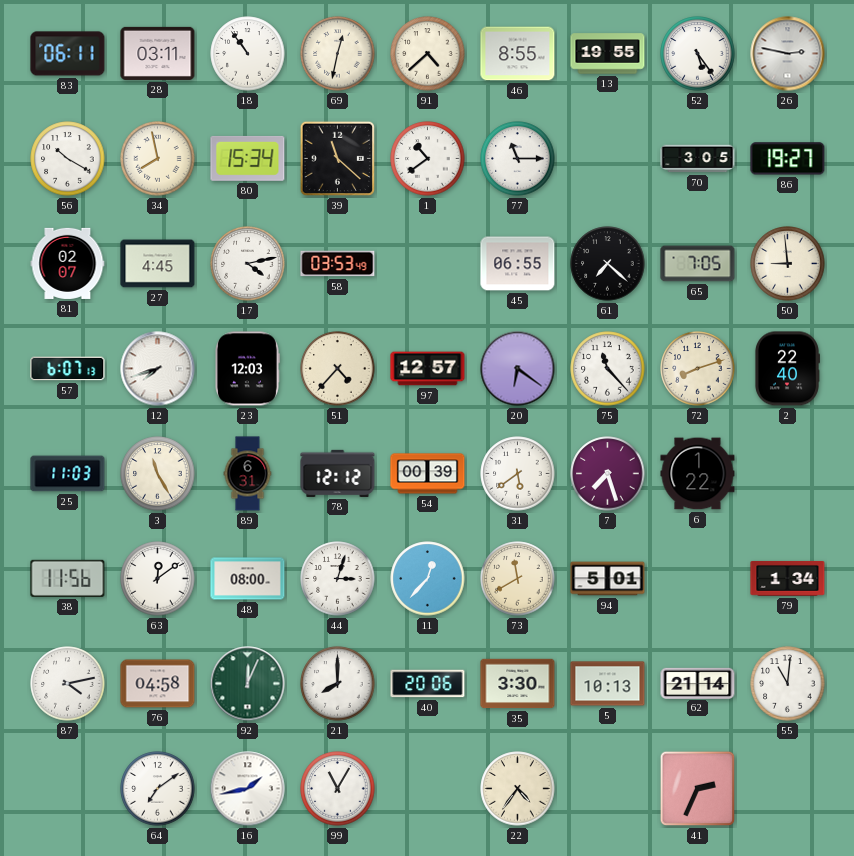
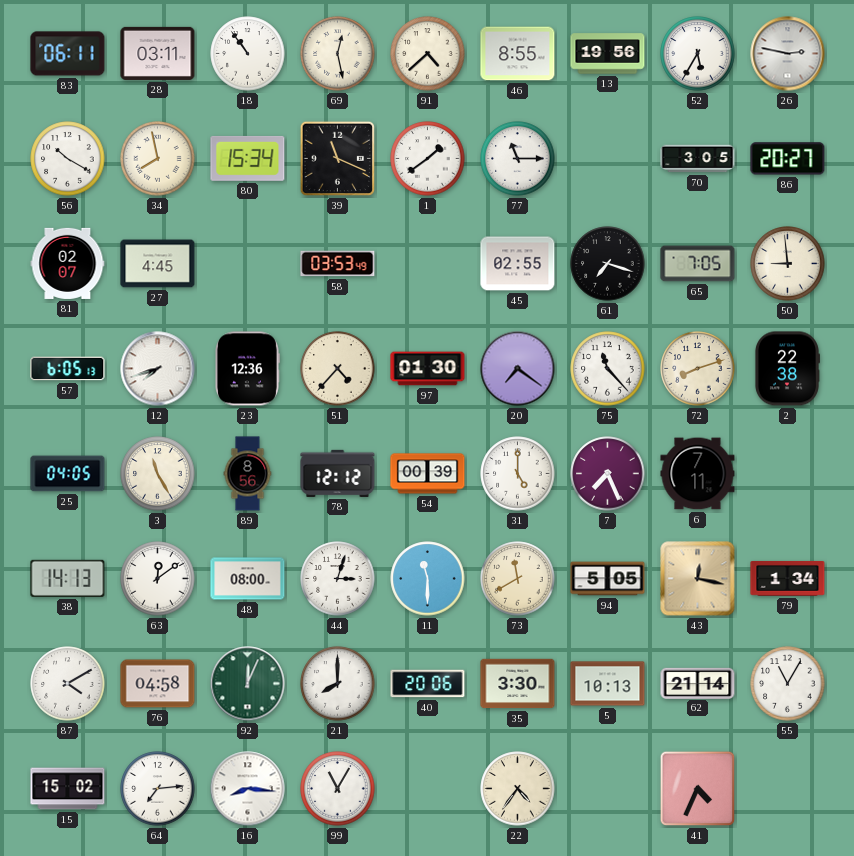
69: 12:32 -> 12:28
13: 19:55 -> 19:56
52: 5:24 -> 5:35
39: 11:22 -> 11:19
1: 10:39 -> 1:39
86: 19:27 -> 20:27
17: 4:13 -> none
45: 06:55 -> 02:55
61: 7:22 -> 7:18
57: 6:07 -> 6:05
23: 12:03 -> 12:36
97: 12:57 -> 01:30
20: 6:21 -> 7:21
2: 22:40 -> 22:38
25: 11:03 -> 04:05
89: 6:31 -> 8:56
31: 5:39 -> 5:00
7: 7:27 -> 7:26
6: 1:22 -> 7:11
38: 11:56 -> 14:13
11: 12:37 -> 11:30
94: 5:01 -> 5:05
43: none -> 12:17
87: 4:13 -> 4:10
55: 11:01 -> 11:05
15: none -> 15:02
64: 7:09 -> 7:14
16: 1:43 -> 8:16
41: 2:34 -> 4:34
